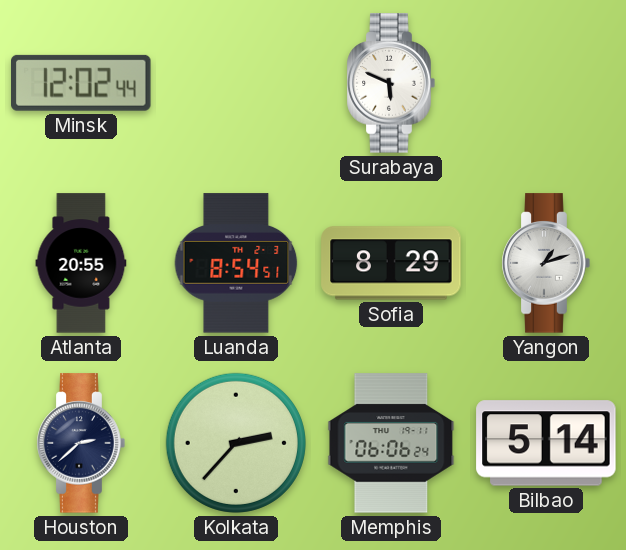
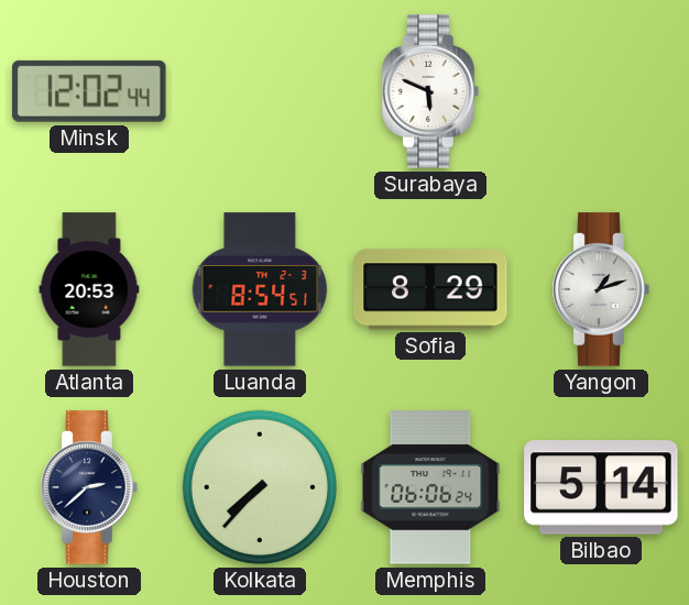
Atlanta: 20:55 -> 20:53
Kolkata: 2:37 -> 7:37
